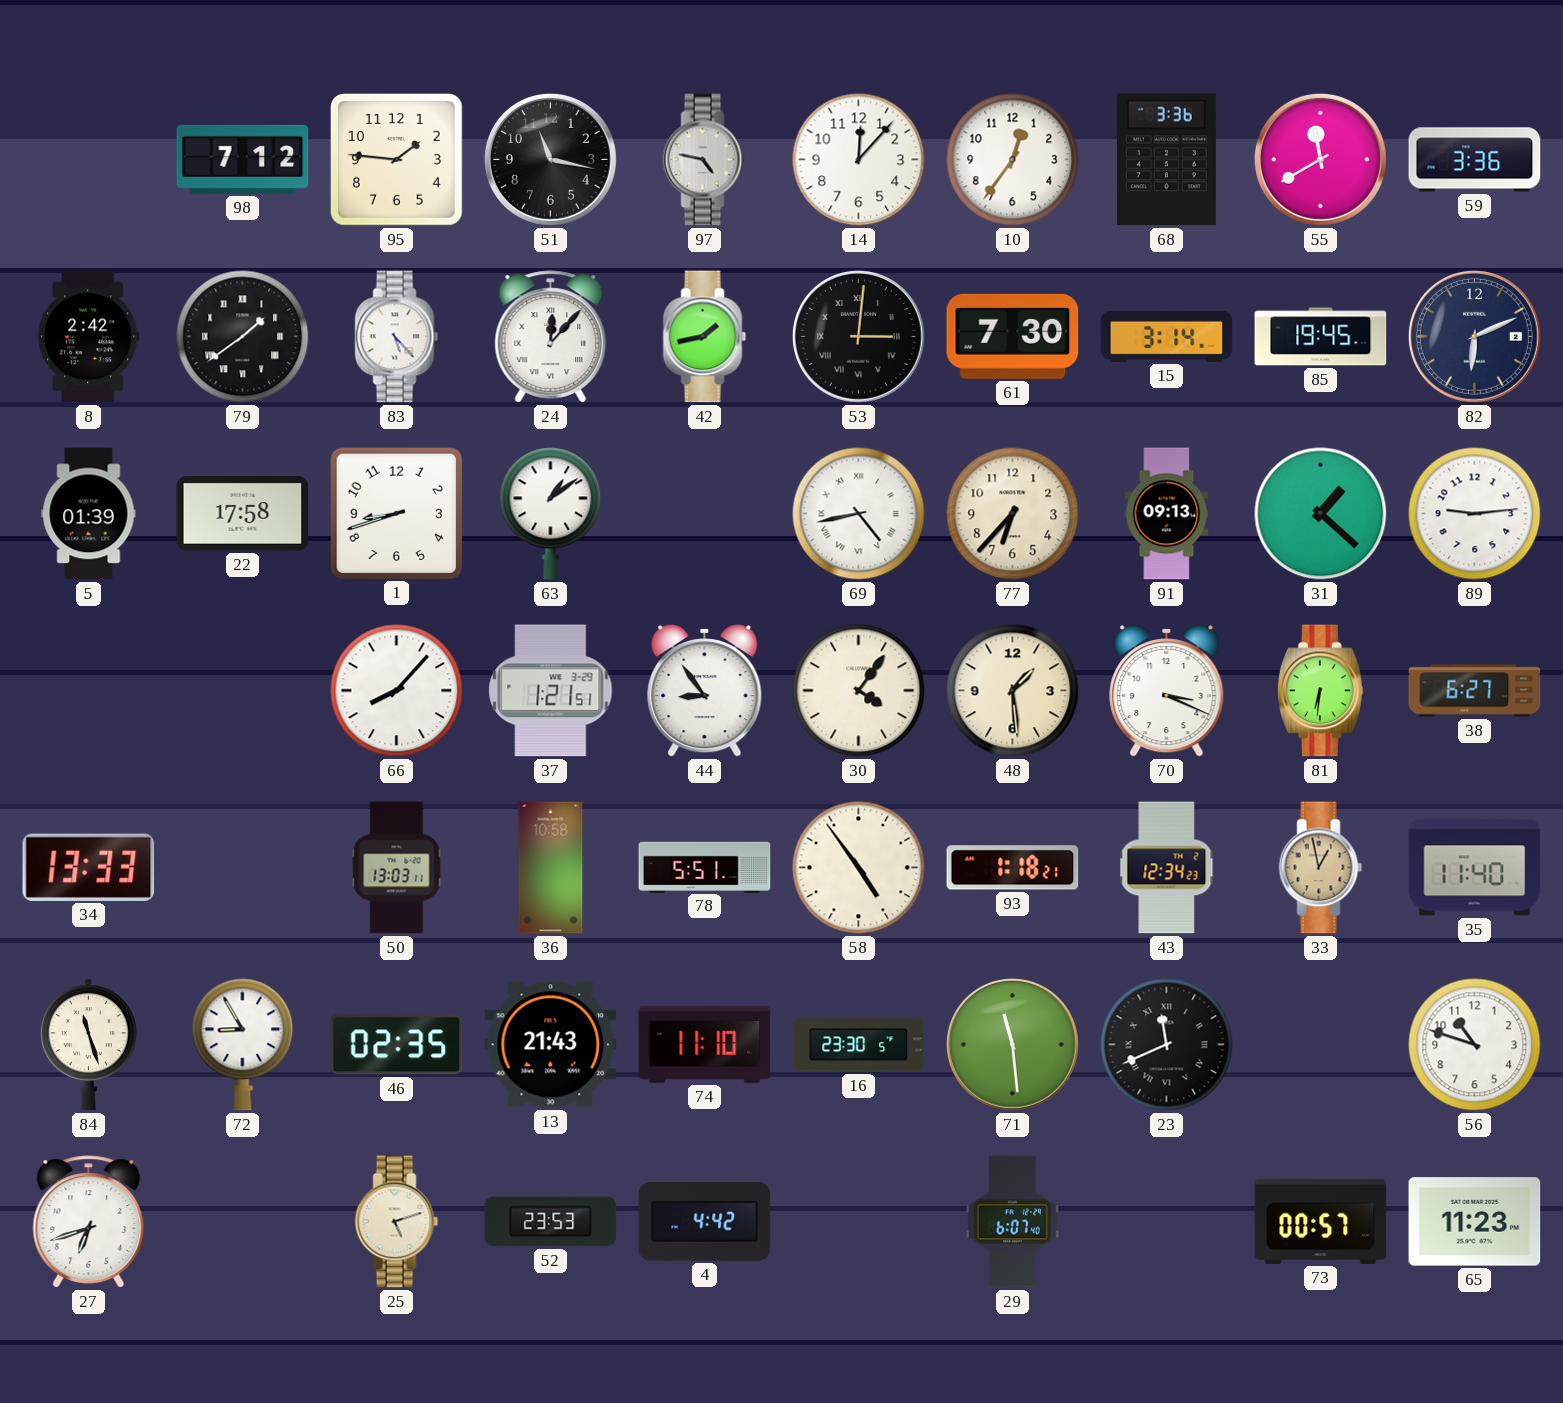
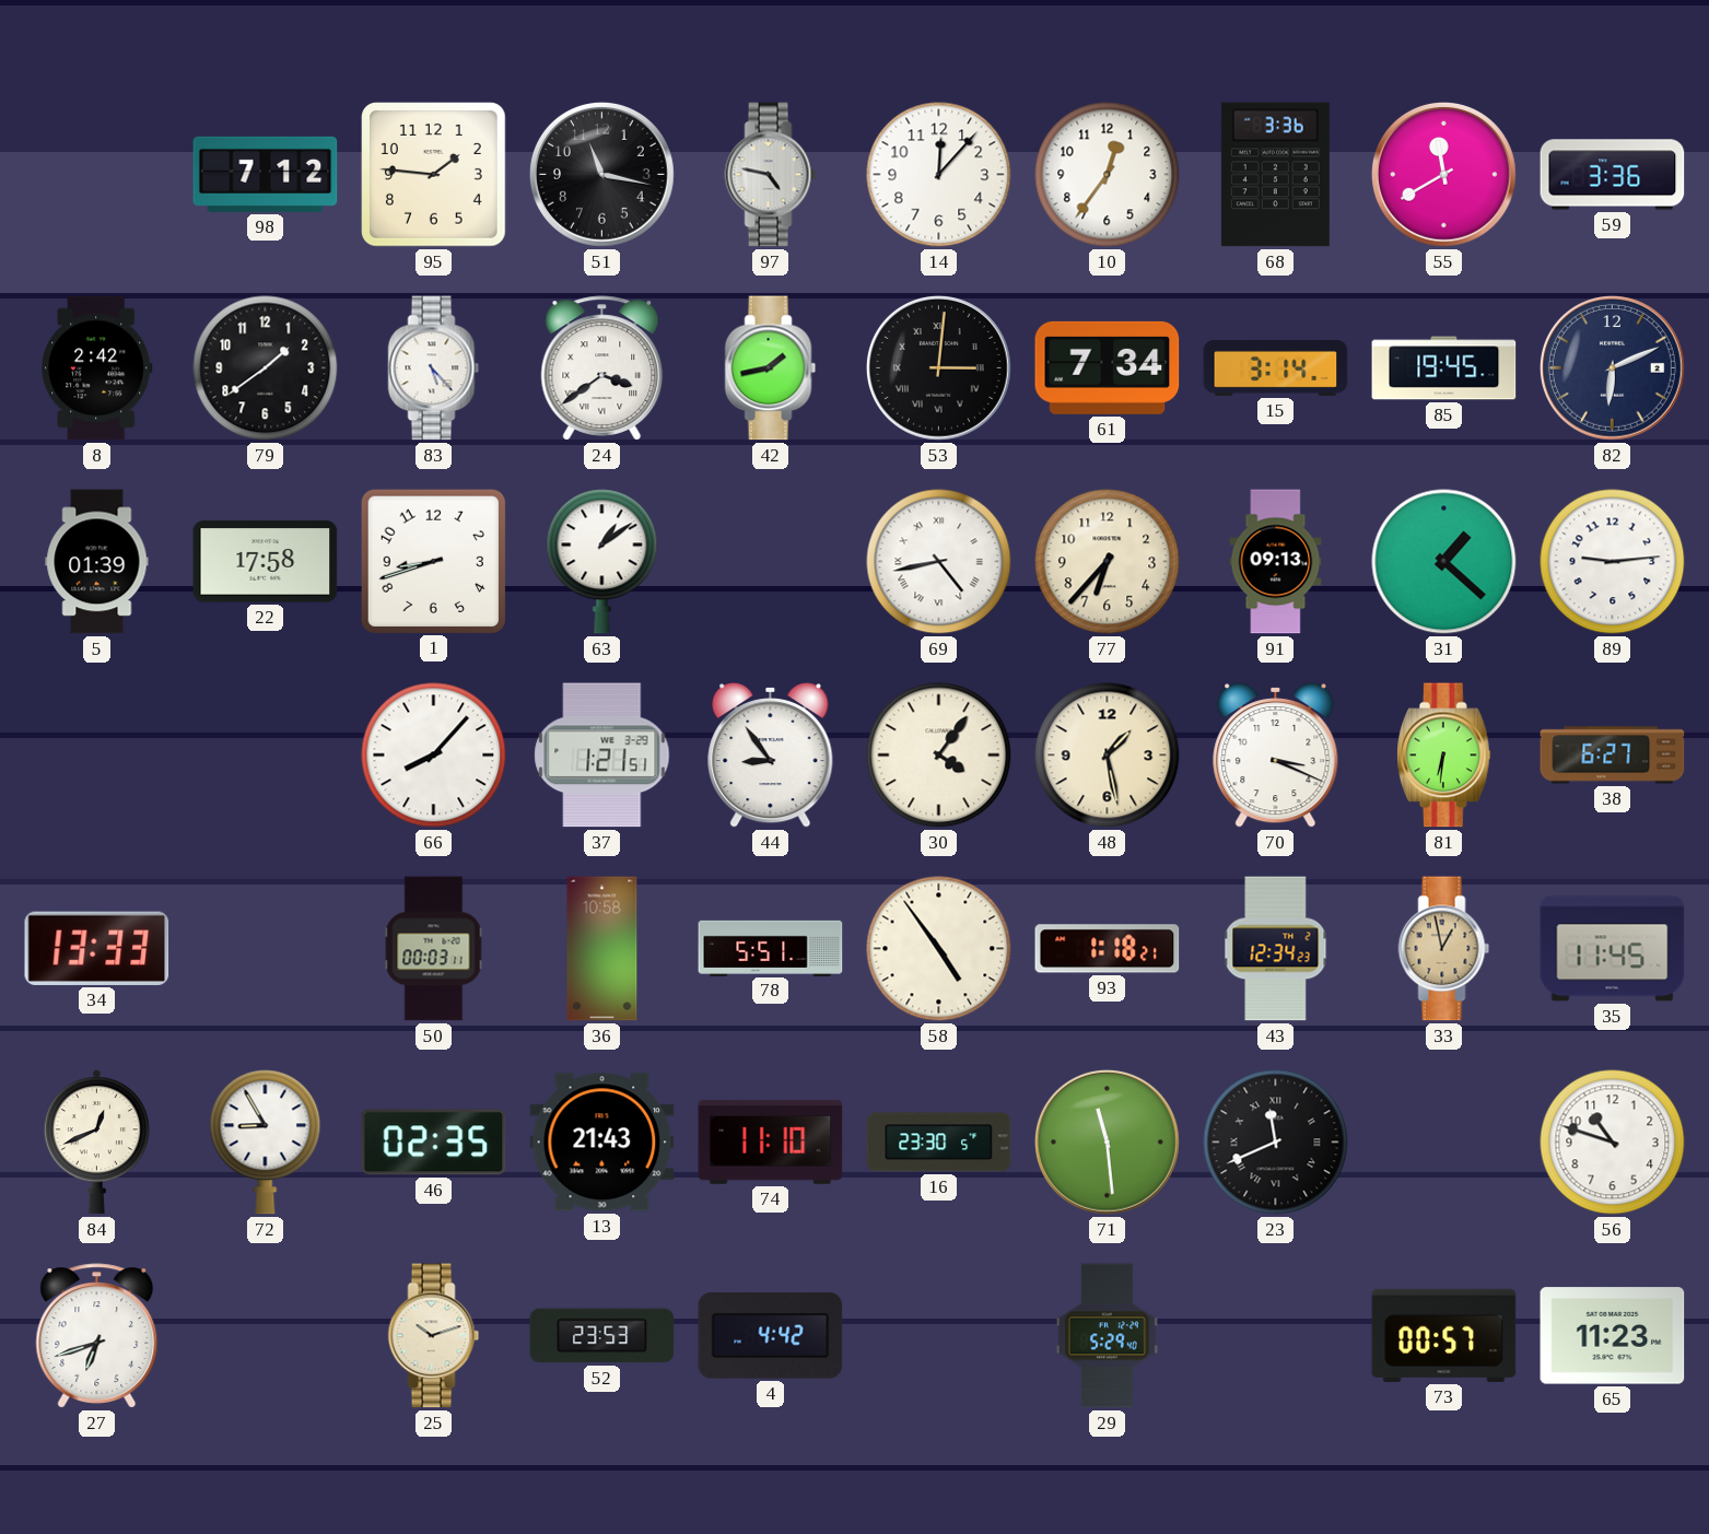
79 numerals: Roman -> Arabic
24: 12:07 -> 3:39
61: 7:30 -> 7:34
48: 1:29 -> 1:28
50: 13:03 -> 00:03
35: 11:40 -> 11:45
84: 11:27 -> 12:41
25: 5:12 -> 10:12
29: 6:07 -> 5:29
